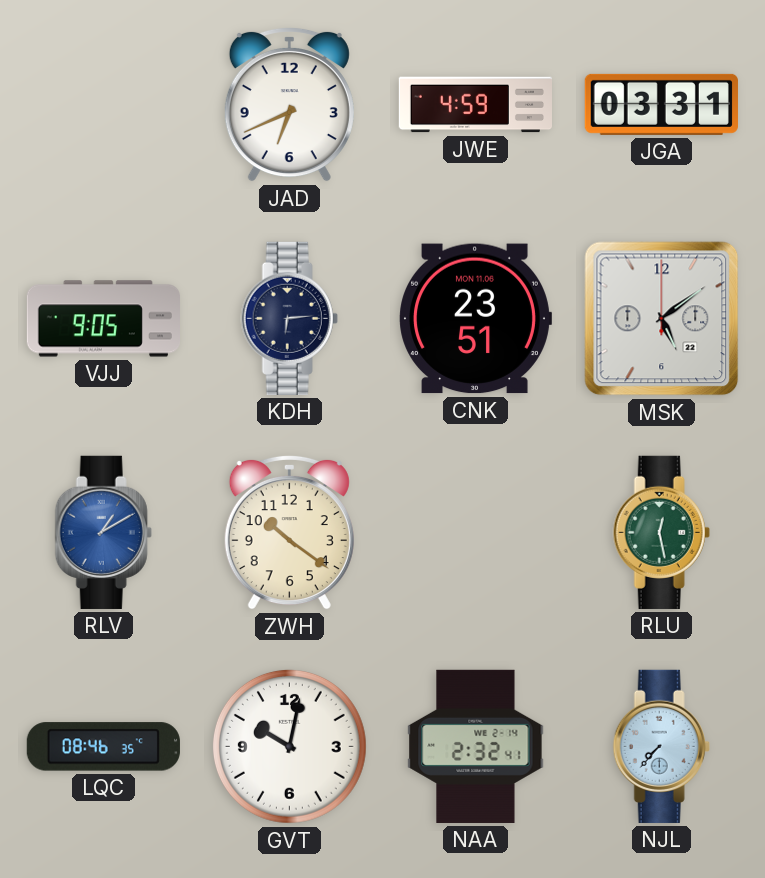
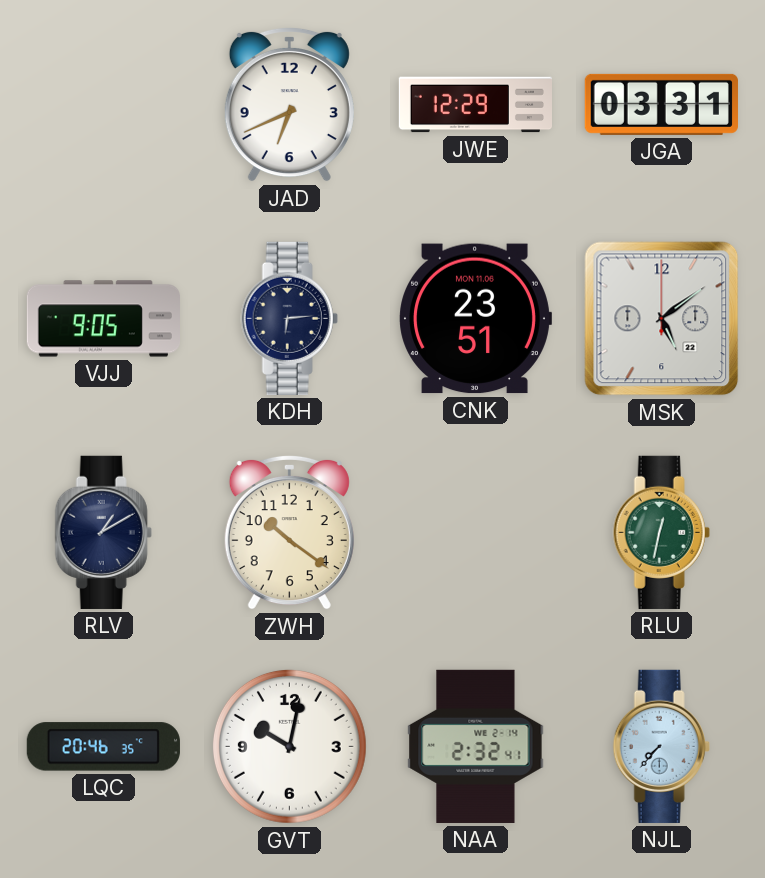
JWE: 4:59 -> 12:29
RLV dial: blue -> navy
RLU: 12:28 -> 12:32
LQC: 08:46 -> 20:46
